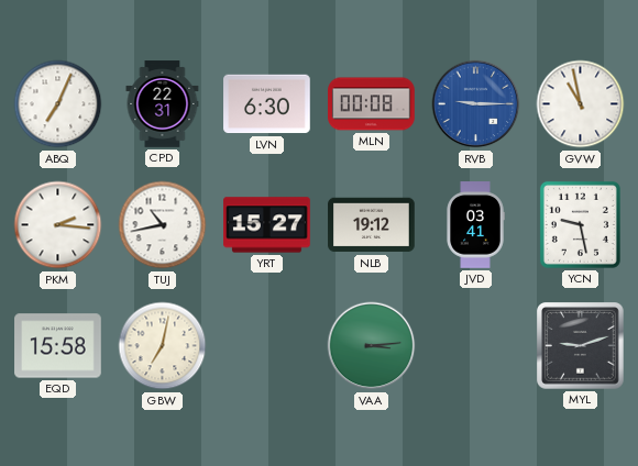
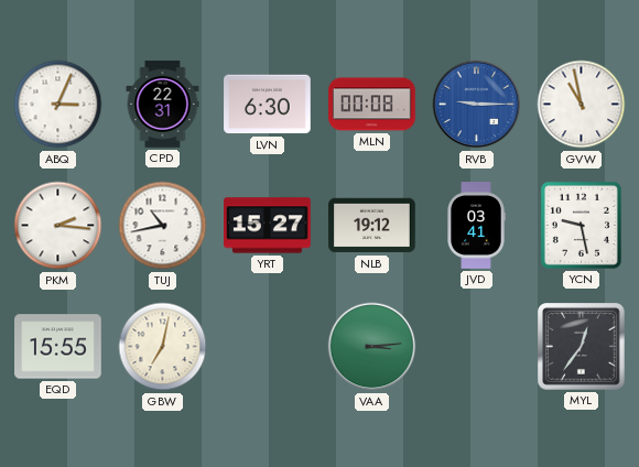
ABQ: 7:04 -> 3:04
EQD: 15:58 -> 15:55
MYL: 9:12 -> 12:36
